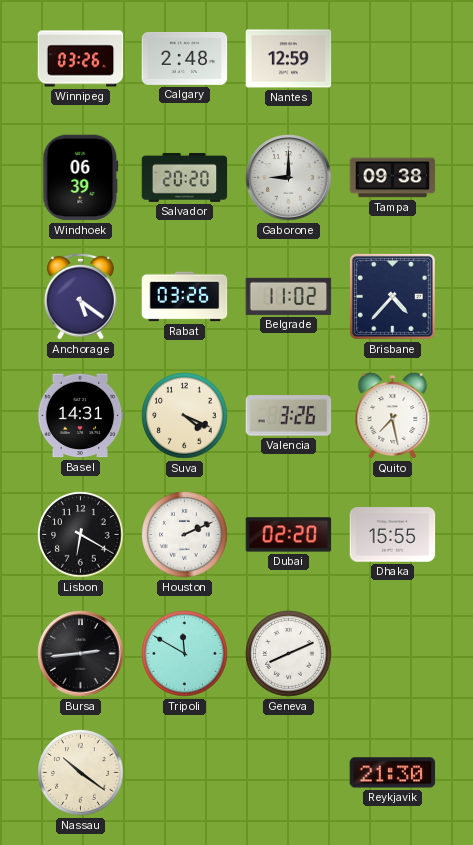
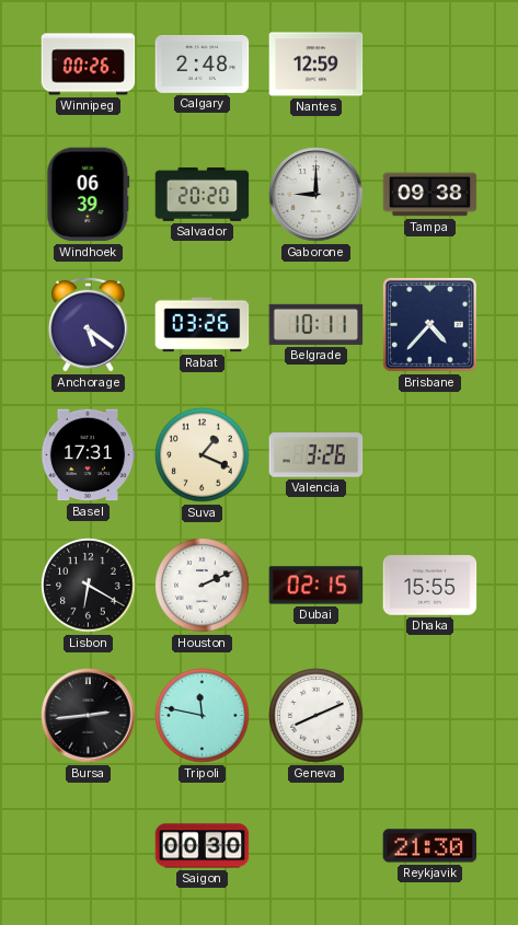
Winnipeg: 03:26 -> 00:26
Belgrade: 11:02 -> 10:11
Basel: 14:31 -> 17:31
Suva: 4:19 -> 1:19
Quito: 7:28 -> none
Dubai: 02:20 -> 02:15
Tripoli: 11:50 -> 11:47
Nassau: 10:21 -> none
Saigon: none -> 00:30
